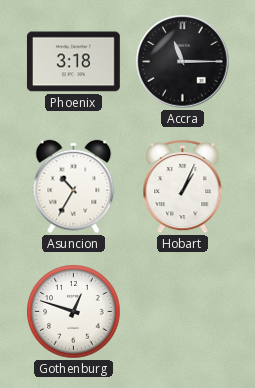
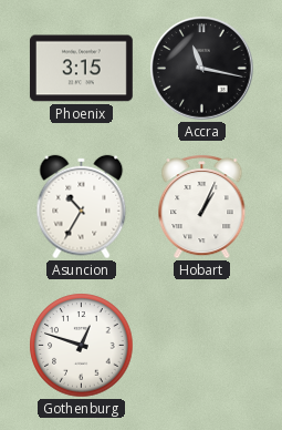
Phoenix: 3:18 -> 3:15
Accra: 11:15 -> 11:17
